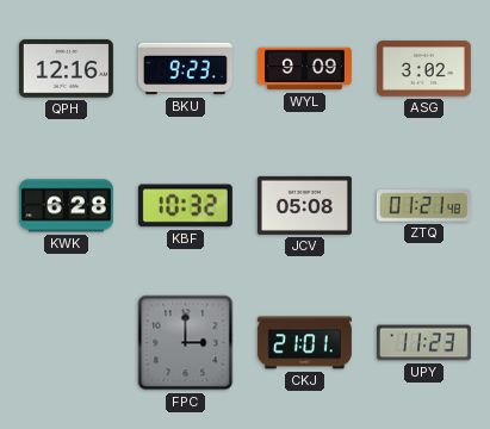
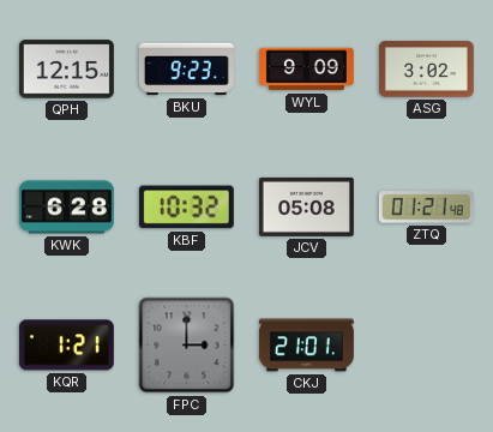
QPH: 12:16 -> 12:15
KQR: none -> 1:21
UPY: 11:23 -> none
